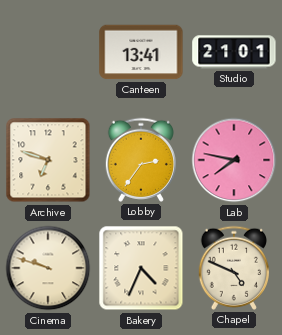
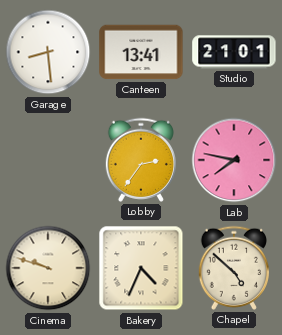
Garage: none -> 8:29
Archive: 6:48 -> none
Chapel: 4:49 -> 4:52
